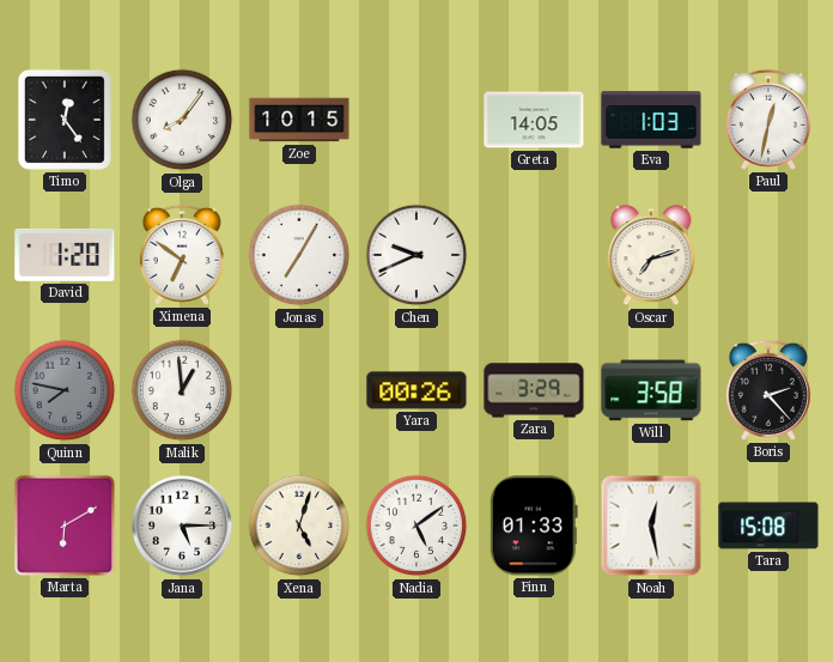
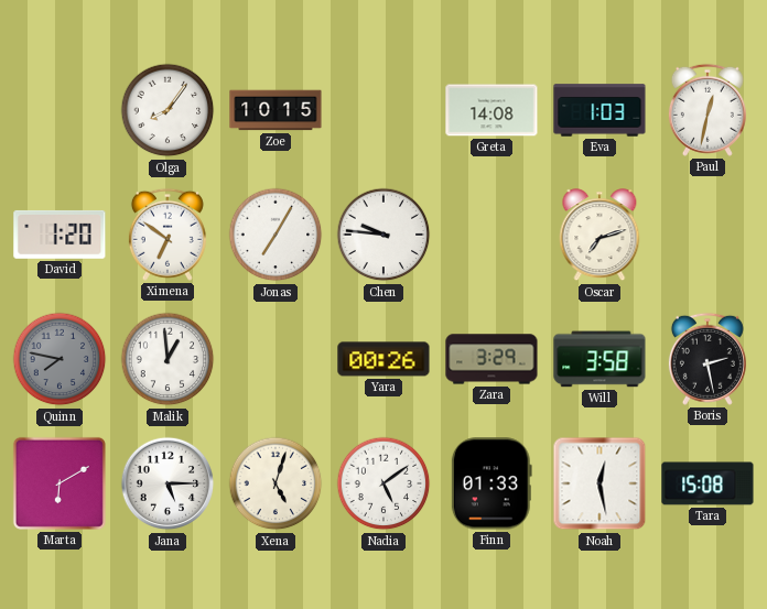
Timo: 12:24 -> none
Greta: 14:05 -> 14:08
Chen: 9:41 -> 9:46
Boris: 2:23 -> 2:28
